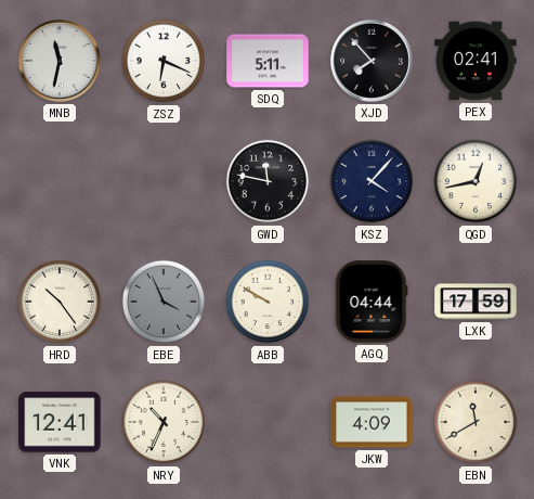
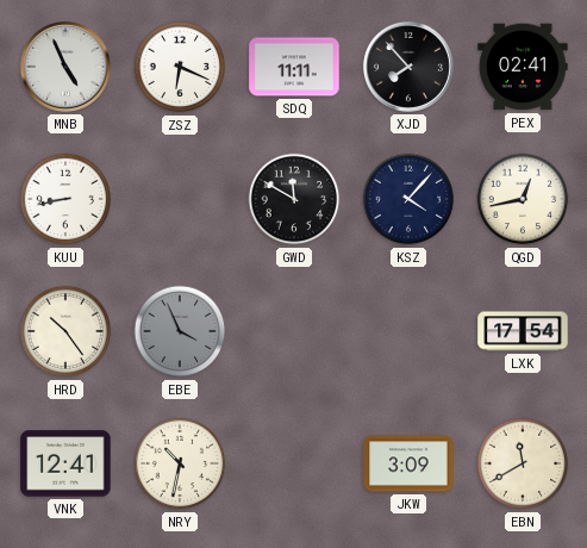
MNB: 11:32 -> 4:56
SDQ: 5:11 -> 11:11
KUU: none -> 8:43
GWD: 11:47 -> 11:50
ABB: 9:50 -> none
AGQ: 04:44 -> none
LXK: 17:59 -> 17:54
NRY: 10:34 -> 10:32
JKW: 4:09 -> 3:09
